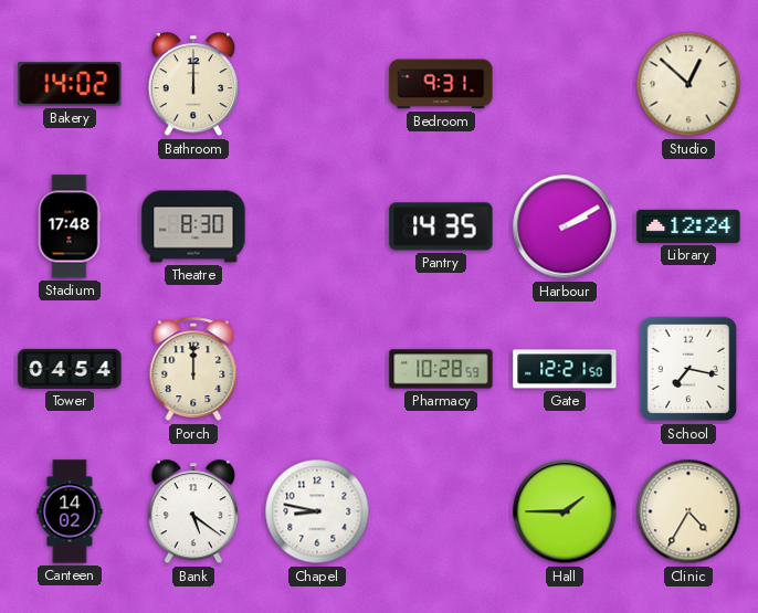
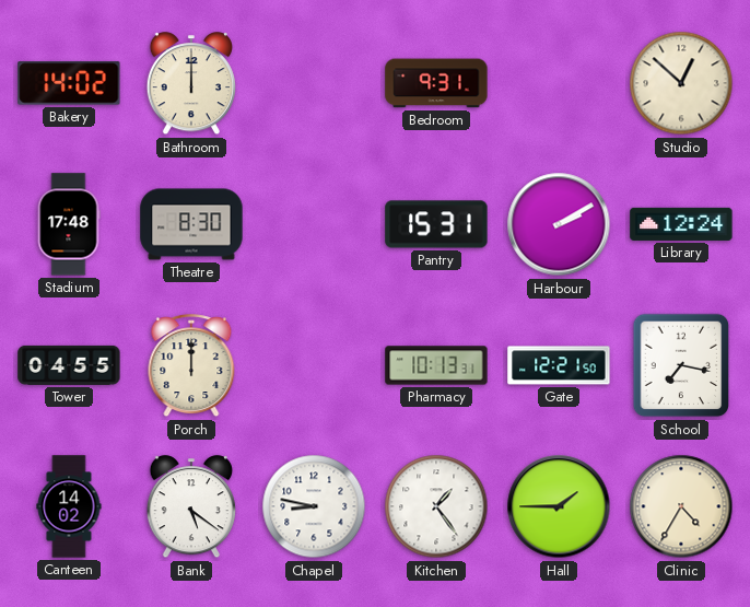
Pantry: 14:35 -> 15:31
Tower: 04:54 -> 04:55
Pharmacy: 10:28 -> 10:13
Kitchen: none -> 1:24
